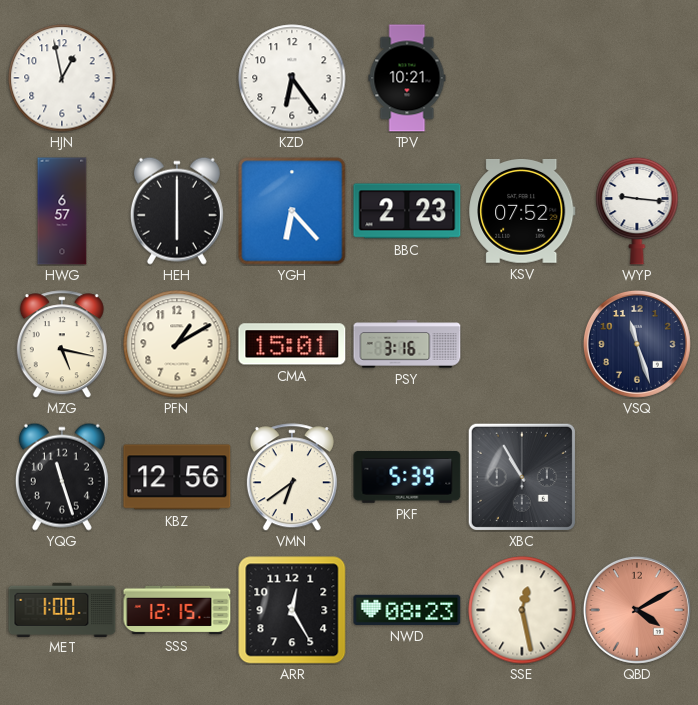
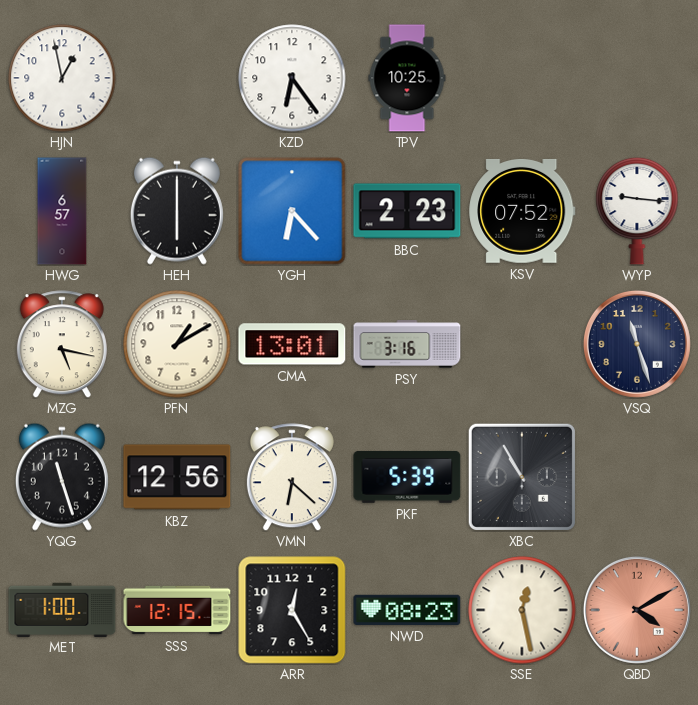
TPV: 10:21 -> 10:25
CMA: 15:01 -> 13:01
VMN: 6:39 -> 6:22
